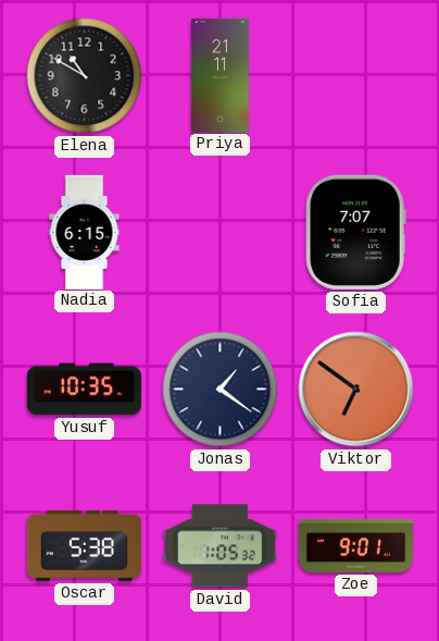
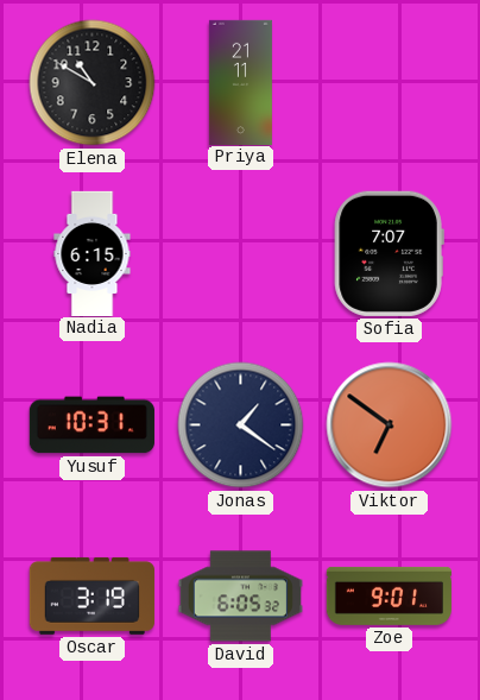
Yusuf: 10:35 -> 10:31
Oscar: 5:38 -> 3:19
David: 1:05 -> 6:05
